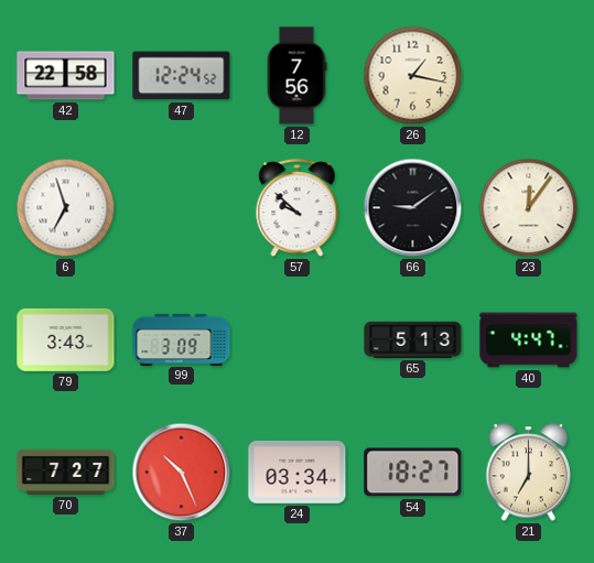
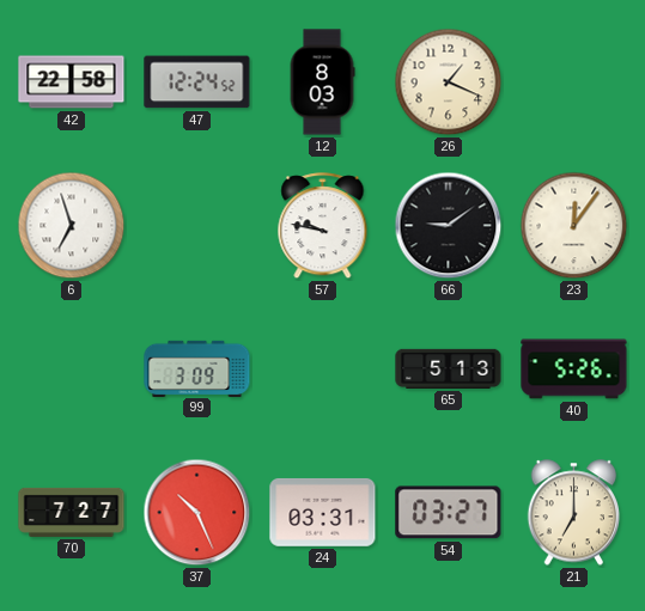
12: 7:56 -> 8:03
26: 1:17 -> 1:19
57: 9:52 -> 9:47
79: 3:43 -> none
40: 4:47 -> 5:26
24: 03:34 -> 03:31
54: 18:27 -> 03:27
